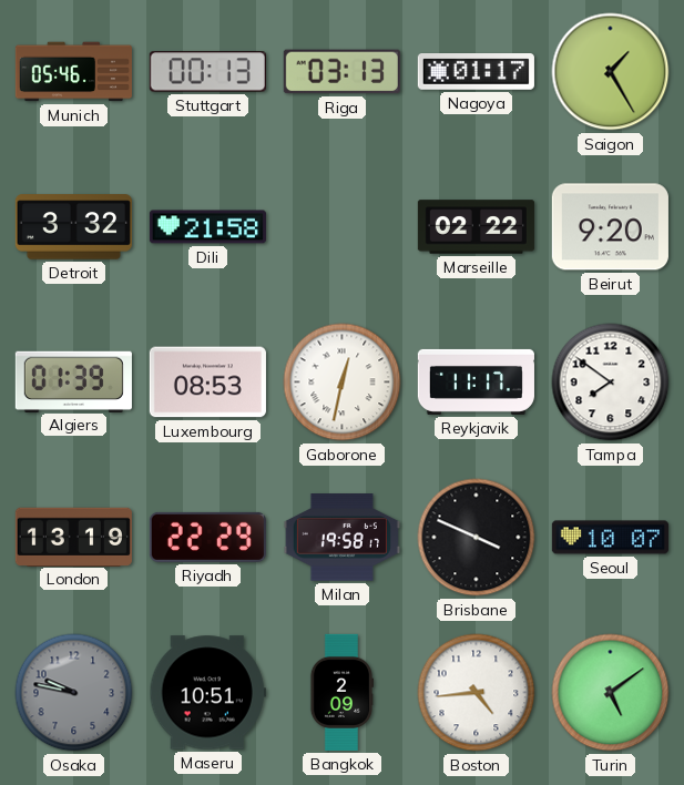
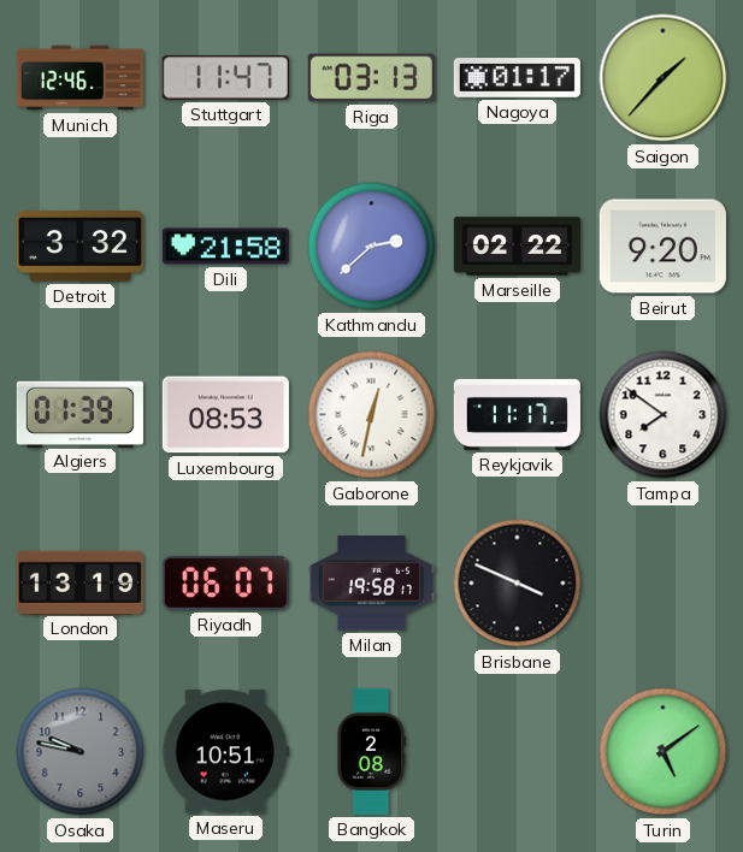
Munich: 05:46 -> 12:46
Stuttgart: 00:13 -> 11:47
Saigon: 1:25 -> 1:37
Kathmandu: none -> 2:38
Riyadh: 22:29 -> 06:07
Seoul: 10:07 -> none
Bangkok: 2:09 -> 2:08
Boston: 4:44 -> none
